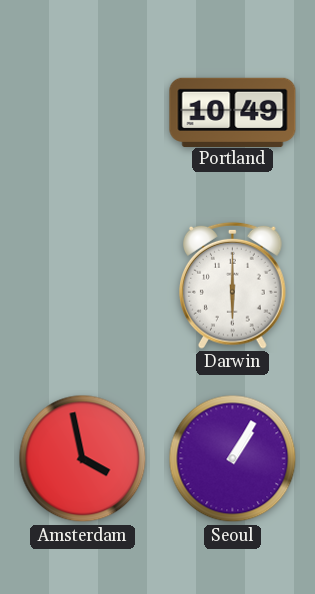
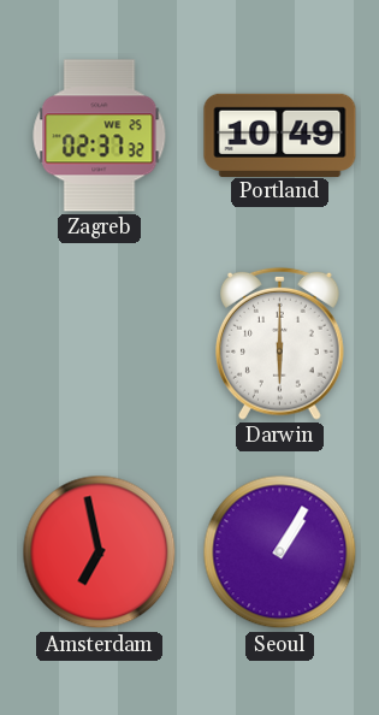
Zagreb: none -> 02:37
Amsterdam: 3:58 -> 6:58
